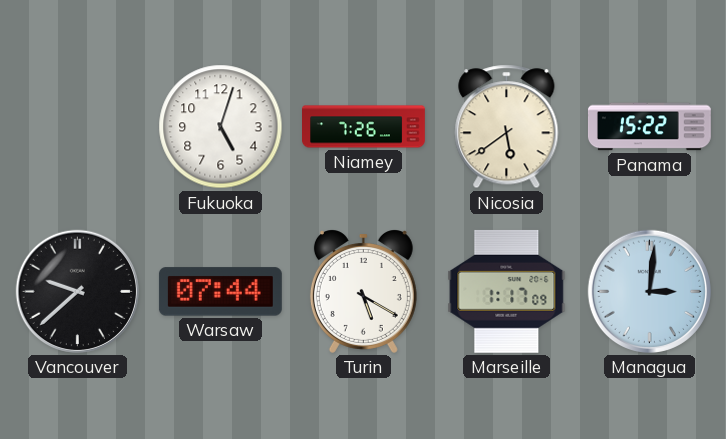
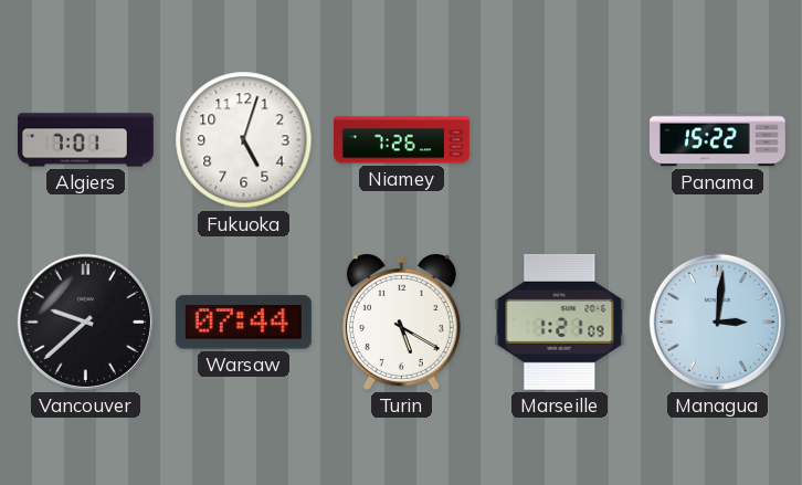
Algiers: none -> 7:01
Nicosia: 5:39 -> none
Marseille: 1:17 -> 1:21
